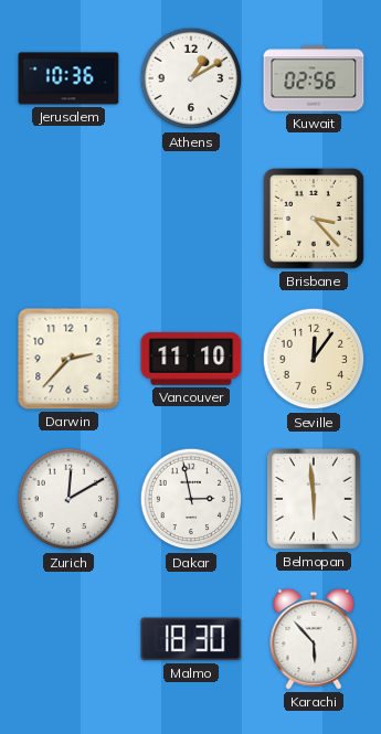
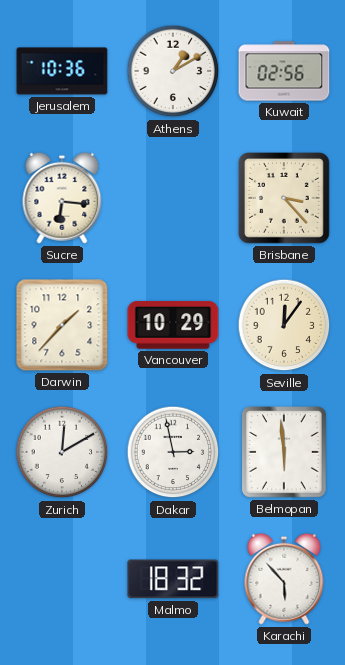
Sucre: none -> 6:16
Darwin: 2:37 -> 1:37
Vancouver: 11:10 -> 10:29
Malmo: 18:30 -> 18:32
